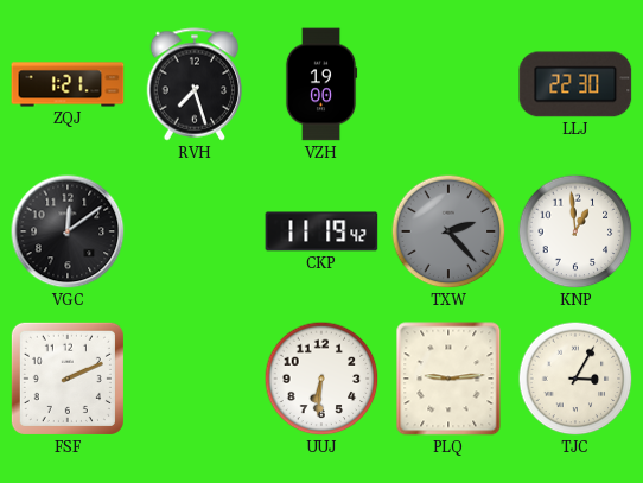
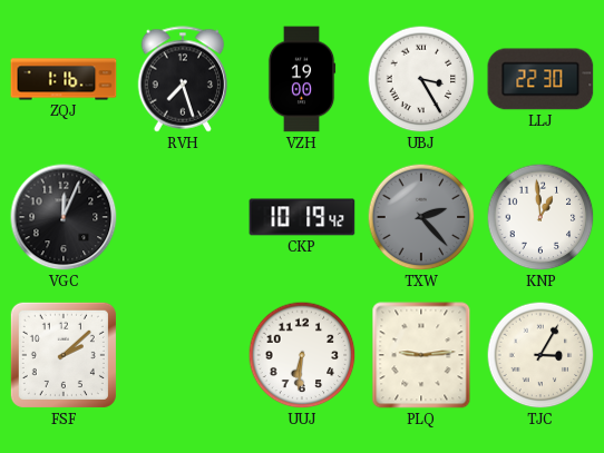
ZQJ: 1:21 -> 1:16
UBJ: none -> 3:25
VGC: 12:09 -> 12:04
CKP: 11:19 -> 10:19
FSF: 2:11 -> 2:08
